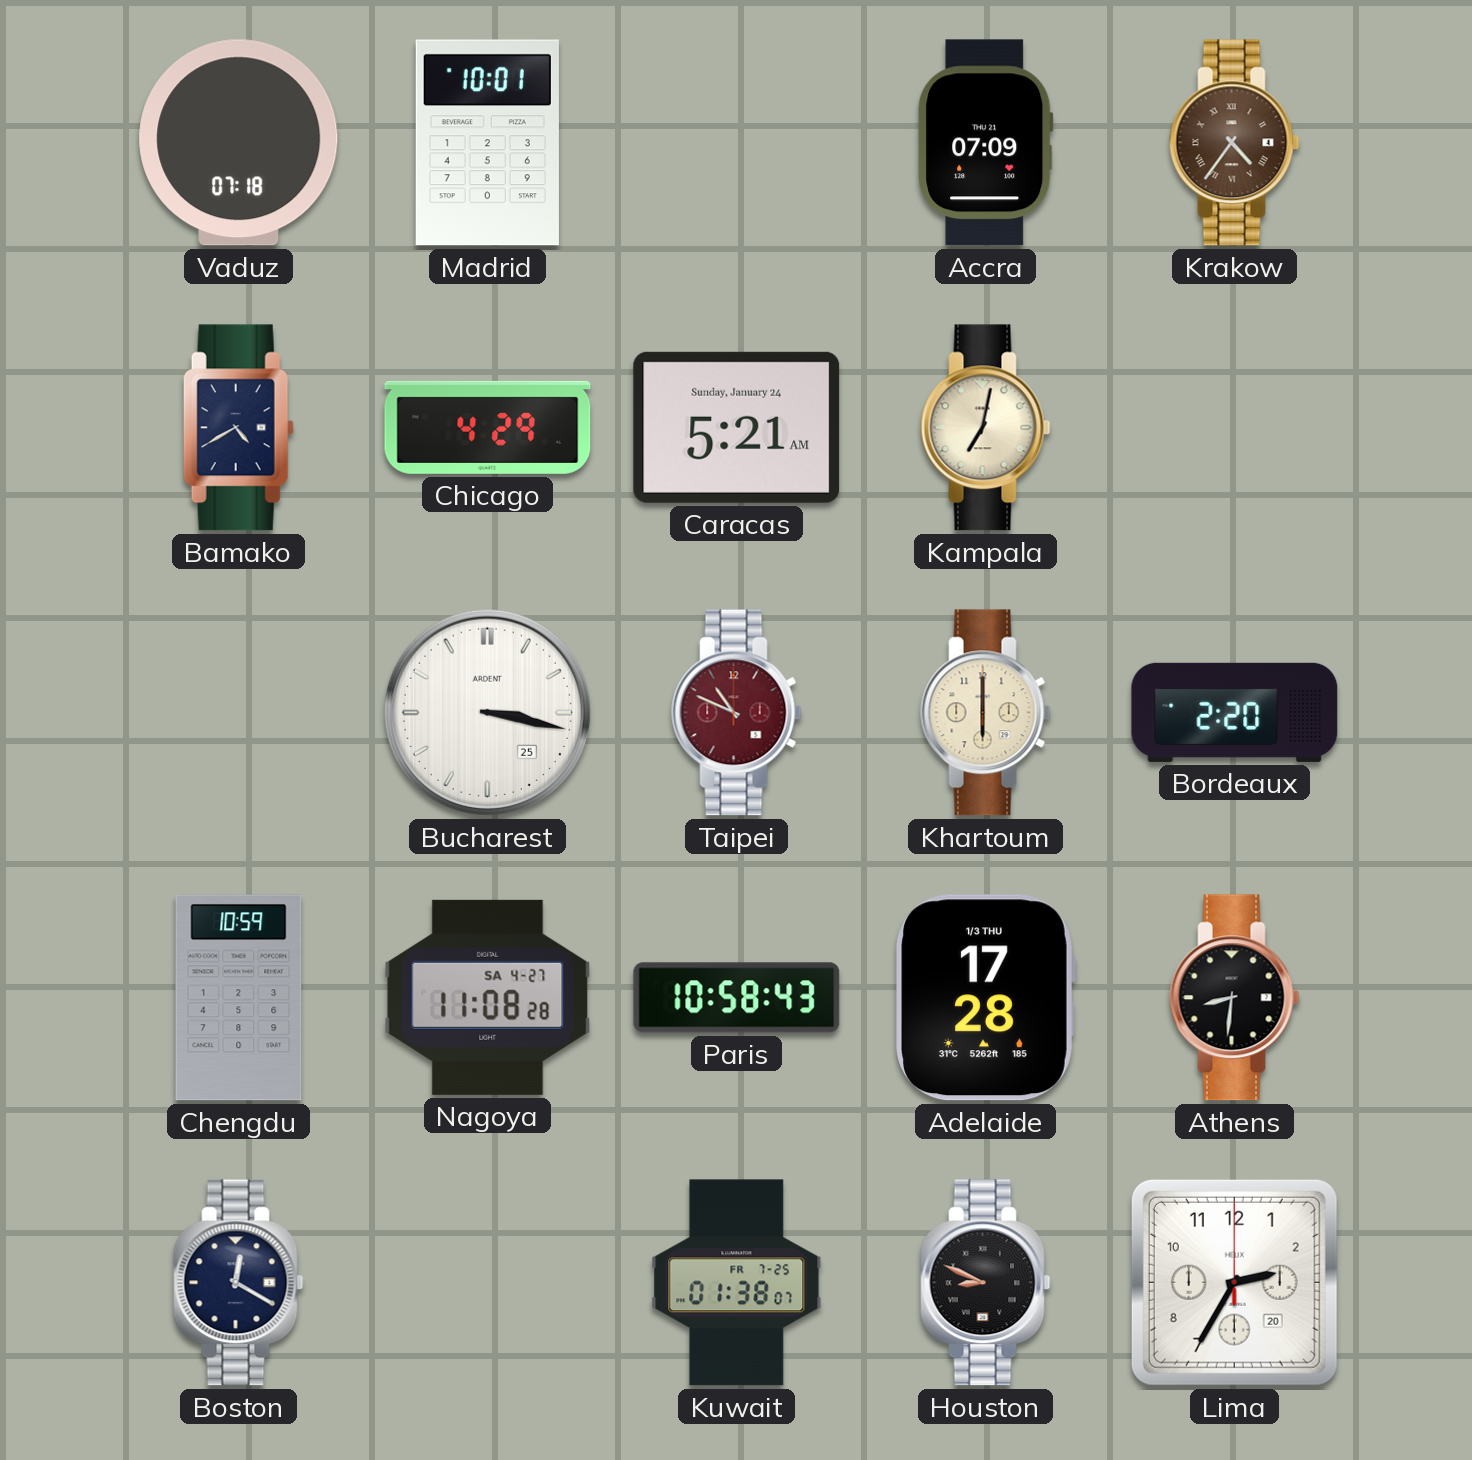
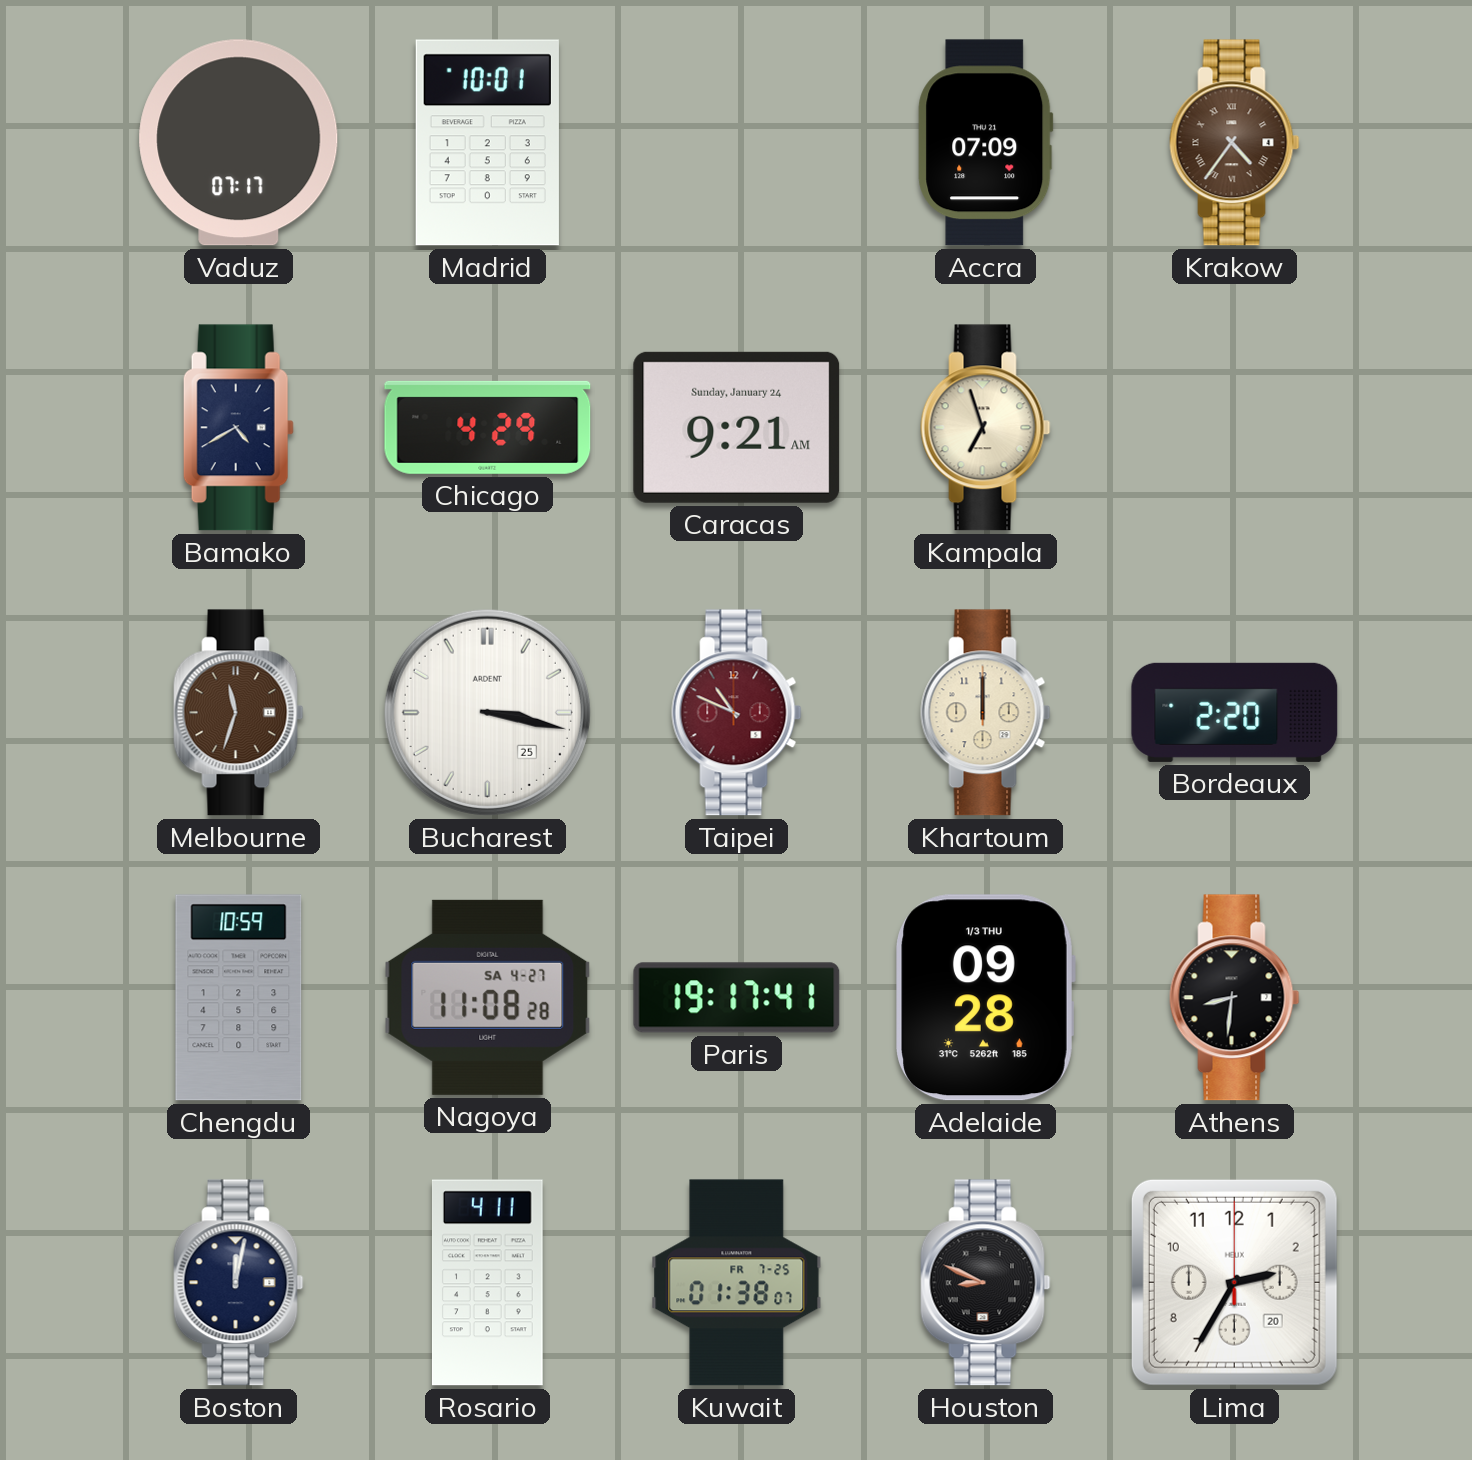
Vaduz: 07:18 -> 07:17
Caracas: 5:21 -> 9:21
Kampala: 7:02 -> 6:57
Melbourne: none -> 11:33
Khartoum: 6:00 -> 12:00
Paris: 10:58 -> 19:17
Adelaide: 17:28 -> 09:28
Boston: 12:20 -> 12:02
Rosario: none -> 4:11
